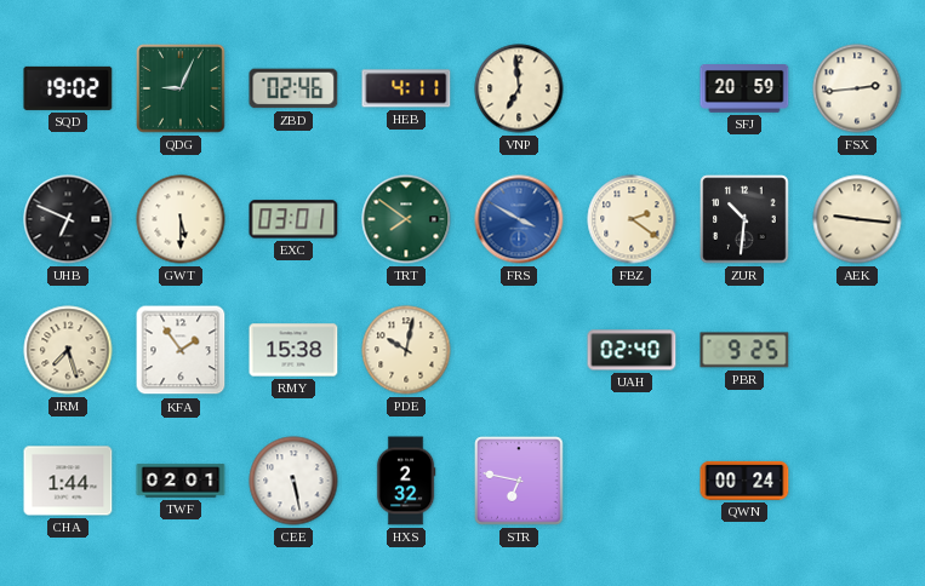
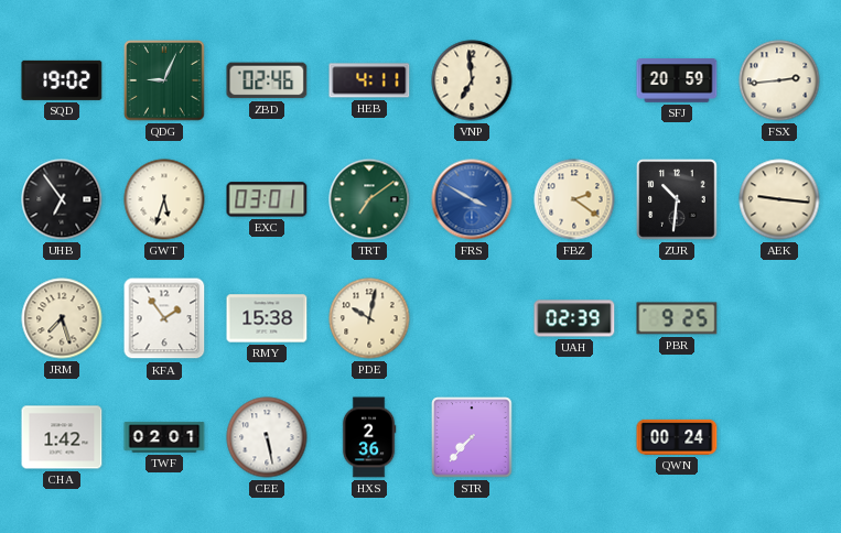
UHB: 6:49 -> 6:54
GWT: 5:30 -> 5:33
TRT: 7:51 -> 7:09
UAH: 02:40 -> 02:39
CHA: 1:44 -> 1:42
HXS: 2:32 -> 2:36
STR: 6:47 -> 7:37
